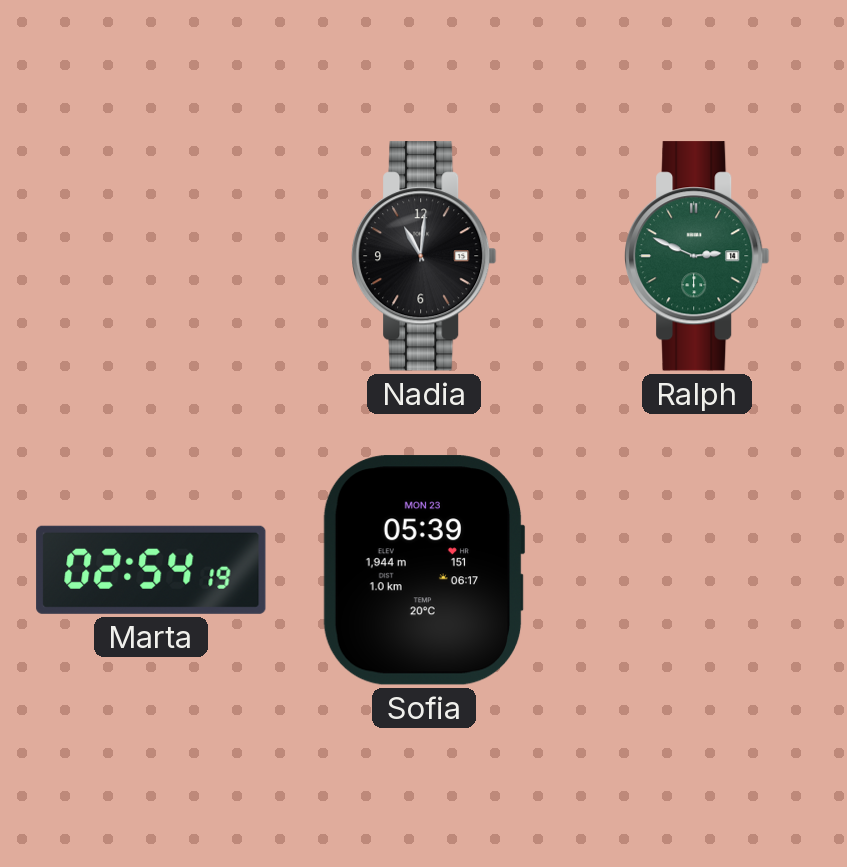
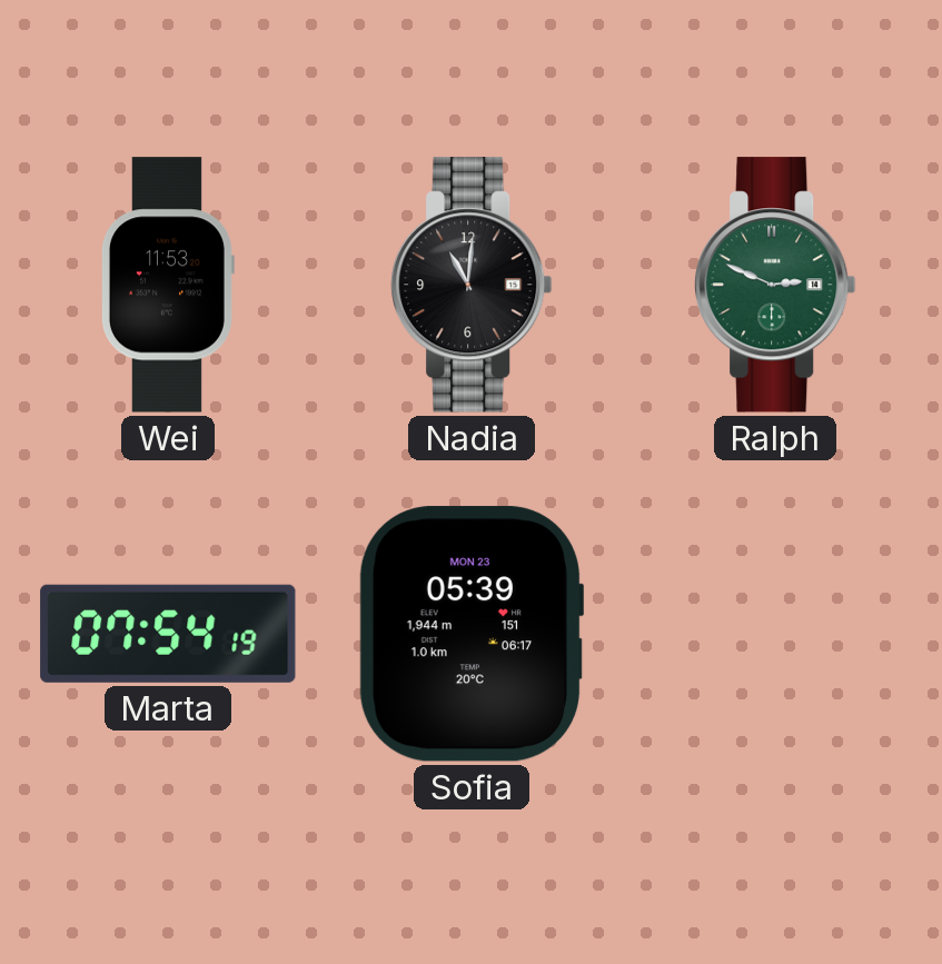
Wei: none -> 11:53
Marta: 02:54 -> 07:54
